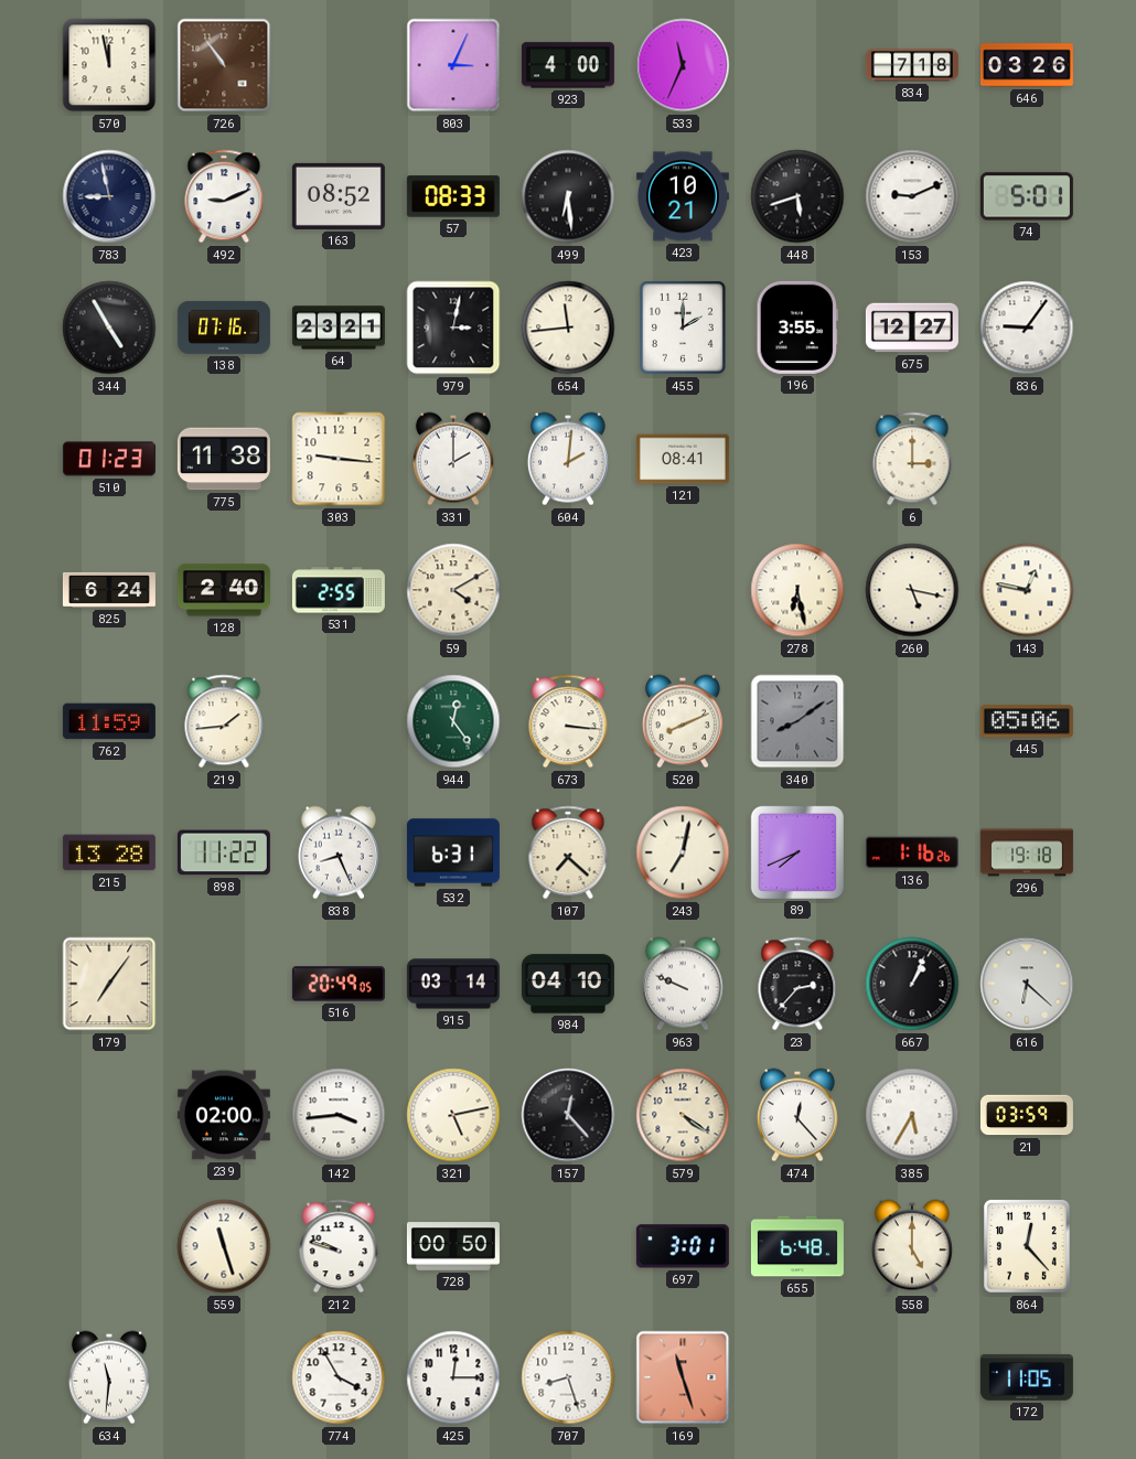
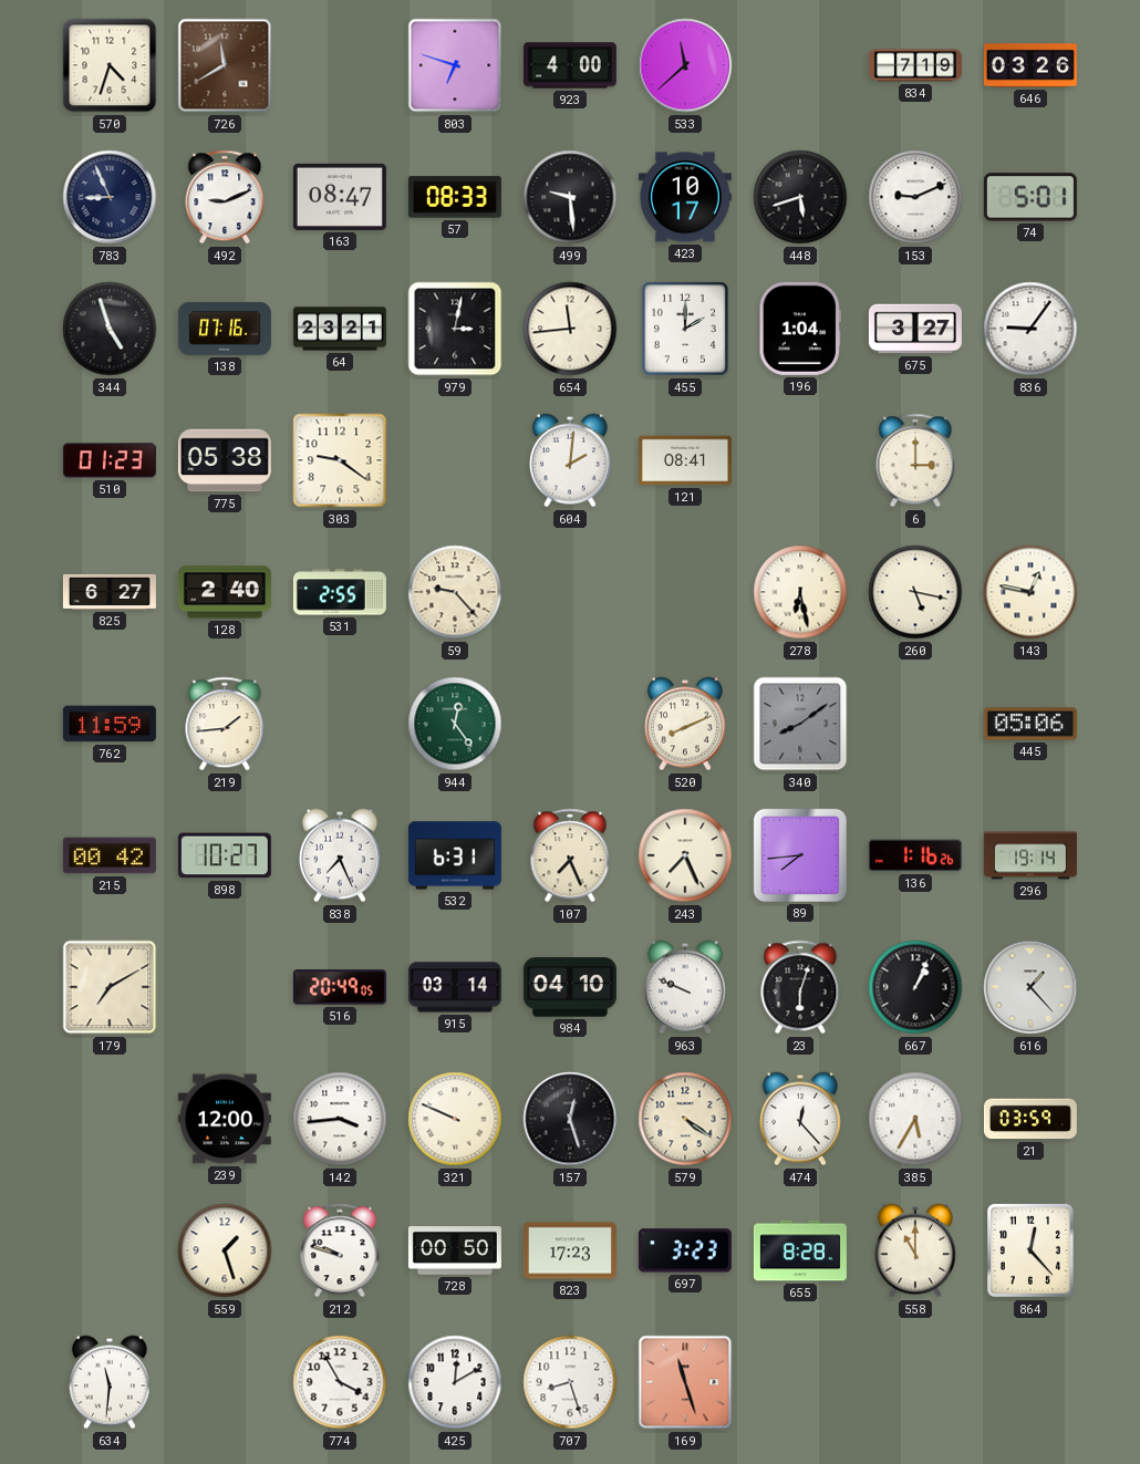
570: 11:58 -> 4:33
726: 10:54 -> 11:40
803: 3:04 -> 6:48
533: 11:34 -> 11:38
834: 7:18 -> 7:19
783: 8:58 -> 8:56
163: 08:52 -> 08:47
499: 6:29 -> 9:29
423: 10:21 -> 10:17
344: 4:55 -> 4:57
196: 3:55 -> 1:04
675: 12:27 -> 3:27
775: 11:38 -> 05:38
303: 9:16 -> 9:21
331: 2:00 -> none
825: 6:24 -> 6:27
59: 4:10 -> 9:23
673: 3:16 -> none
215: 13:28 -> 00:42
898: 11:22 -> 10:27
838: 8:26 -> 7:26
107: 7:22 -> 7:26
243: 7:02 -> 7:26
89: 7:41 -> 7:44
296: 19:18 -> 19:14
179: 7:06 -> 7:10
23: 2:37 -> 6:03
616: 6:22 -> 1:23
239: 02:00 -> 12:00
321: 5:13 -> 9:49
157: 12:23 -> 12:27
559: 11:27 -> 1:27
823: none -> 17:23
697: 3:01 -> 3:23
655: 6:48 -> 8:28
558: 5:00 -> 11:00
425: 12:15 -> 12:10
172: 11:05 -> none
